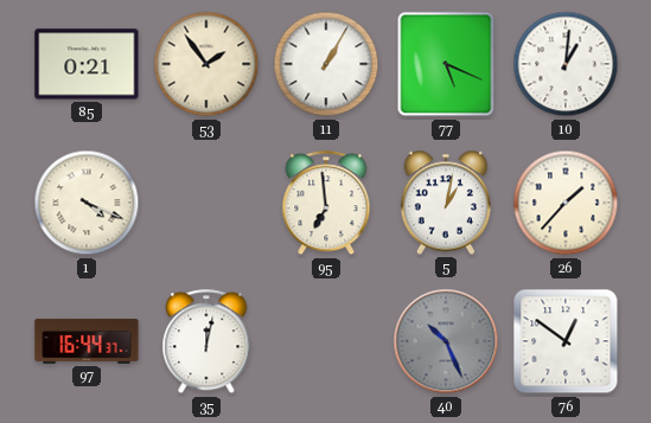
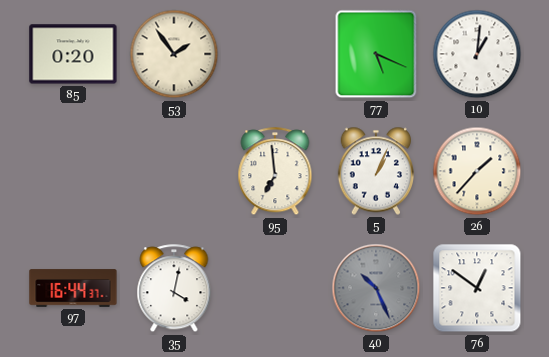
85: 0:21 -> 0:20
11: 1:05 -> none
1: 4:19 -> none
5: 1:02 -> 1:04
35: 12:02 -> 4:02
